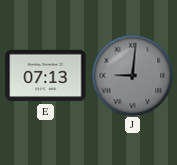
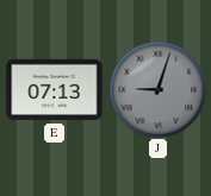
J: 9:01 -> 9:03
